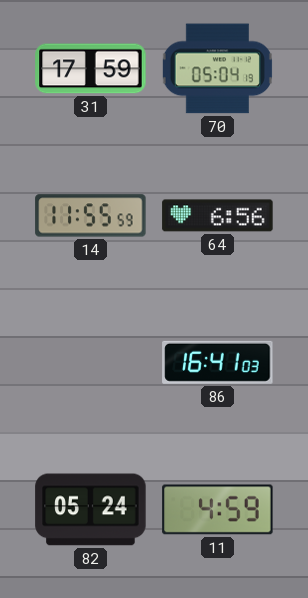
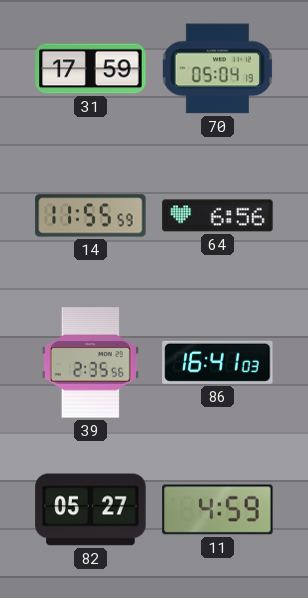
39: none -> 2:35
82: 05:24 -> 05:27
